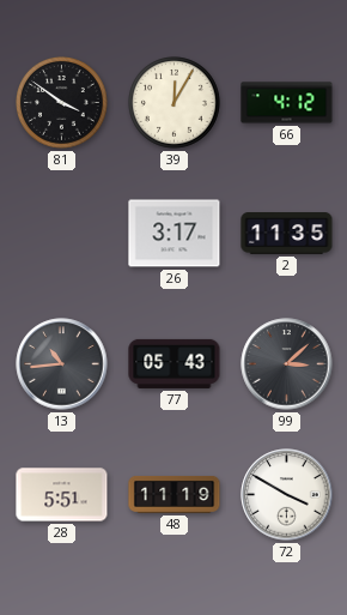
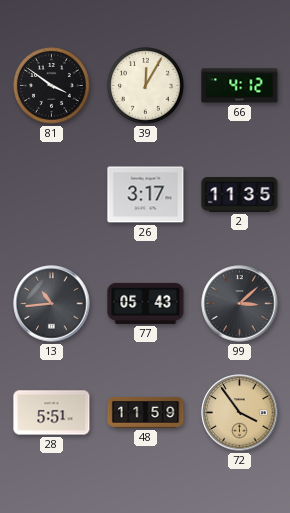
48: 11:19 -> 11:59
72: 3:50 -> 3:54
72 dial: white -> champagne
